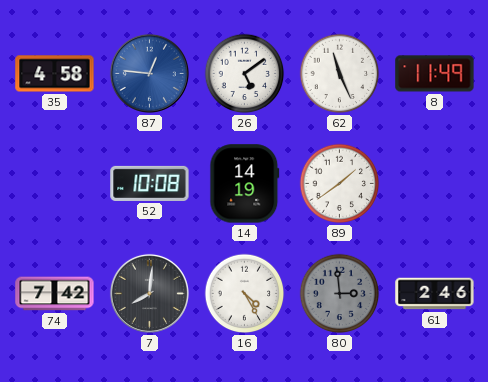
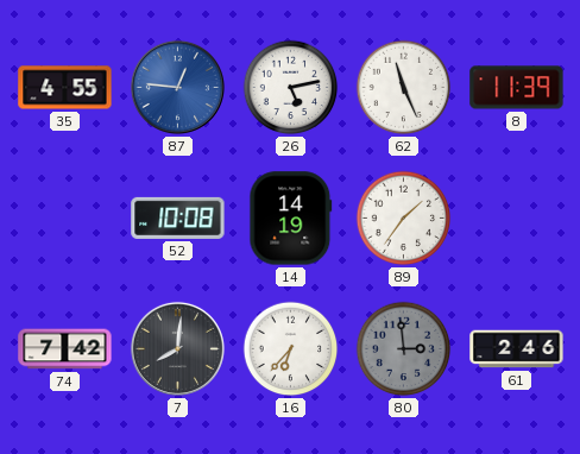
35: 4:58 -> 4:55
26: 5:09 -> 5:13
8: 11:49 -> 11:39
89: 1:39 -> 1:36
16: 4:25 -> 6:37
